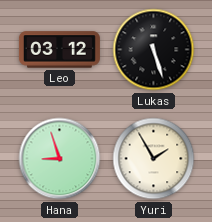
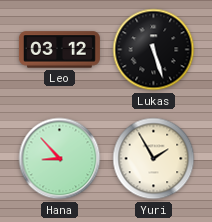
Hana: 8:57 -> 8:53
